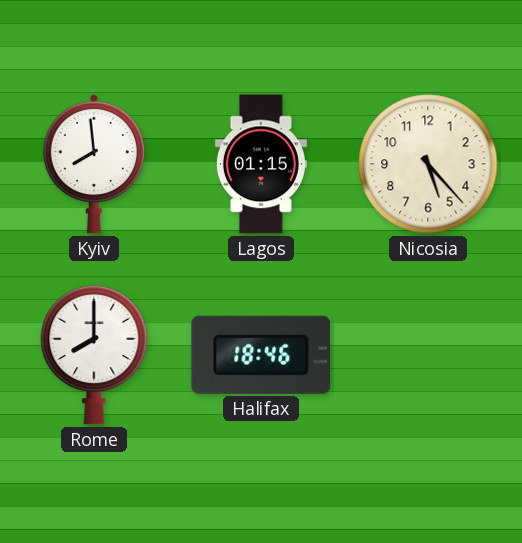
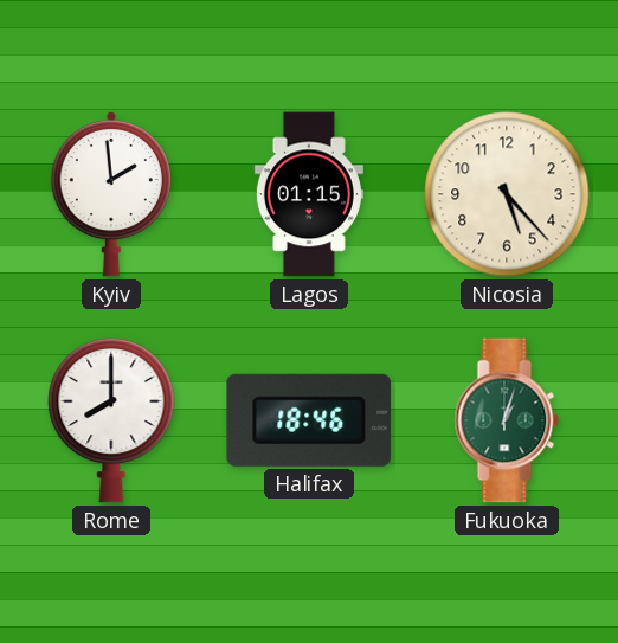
Kyiv: 7:59 -> 1:59
Fukuoka: none -> 1:03
